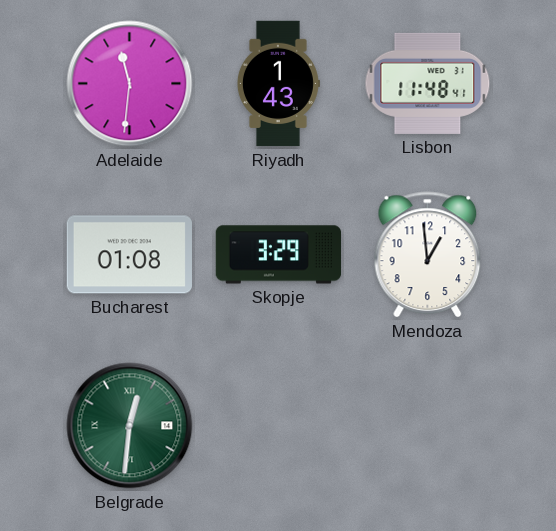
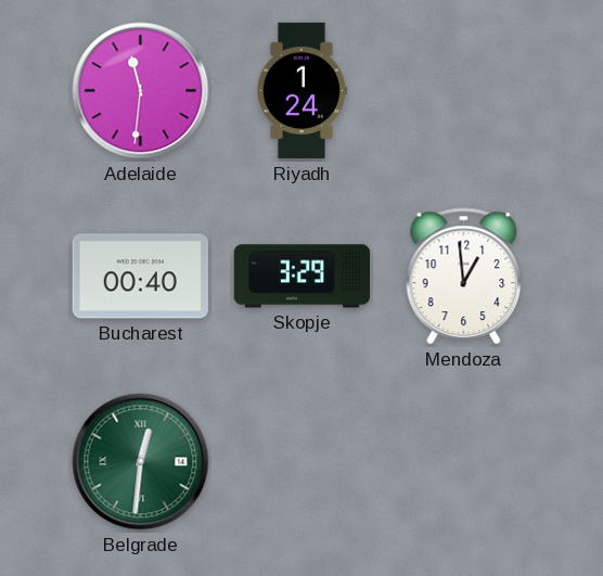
Riyadh: 1:43 -> 1:24
Lisbon: 11:48 -> none
Bucharest: 01:08 -> 00:40
